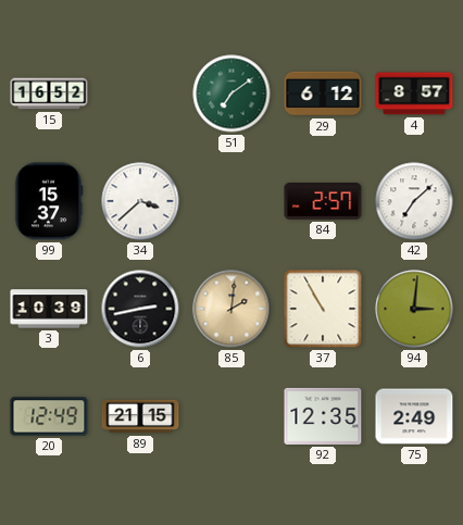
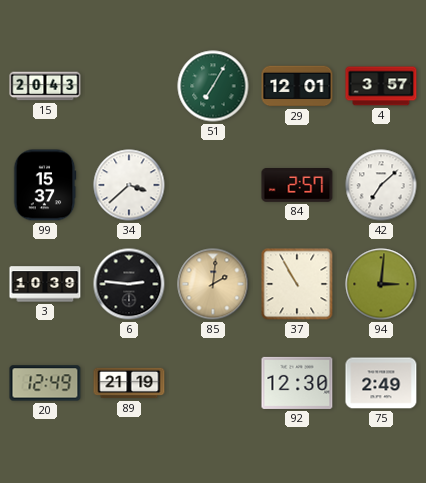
15: 16:52 -> 20:43
51: 7:09 -> 7:05
29: 6:12 -> 12:01
4: 8:57 -> 3:57
6: 2:43 -> 2:46
89: 21:15 -> 21:19
92: 12:35 -> 12:30
